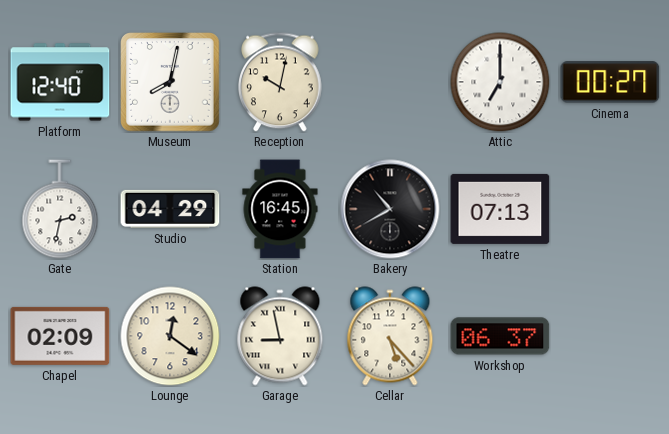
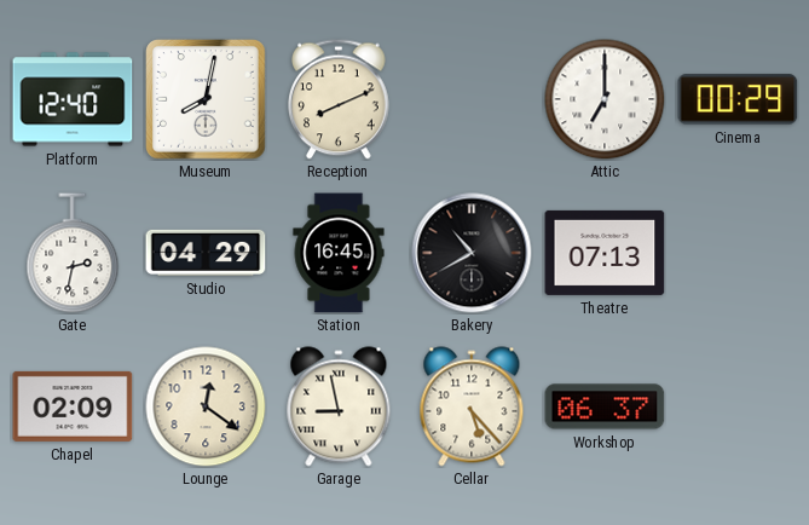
Reception: 10:02 -> 8:11
Cinema: 00:27 -> 00:29
